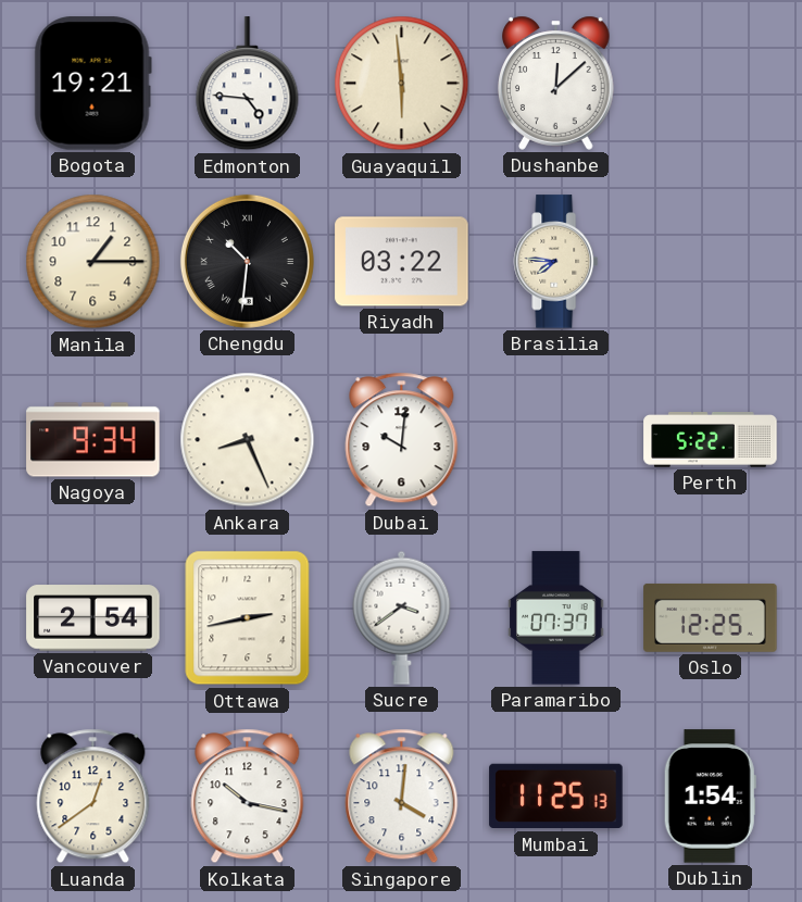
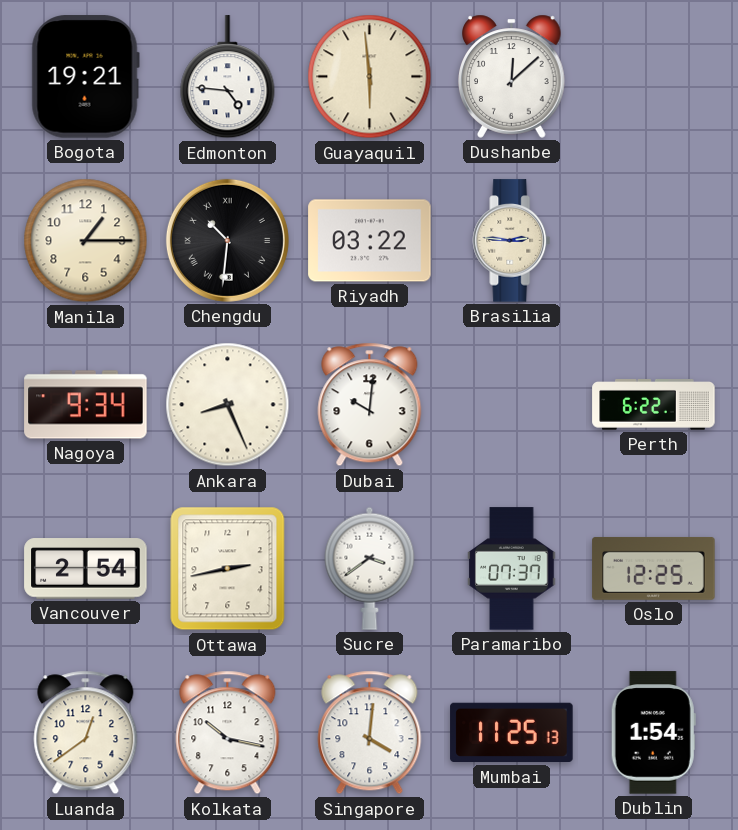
Brasilia: 7:46 -> 2:46
Perth: 5:22 -> 6:22
